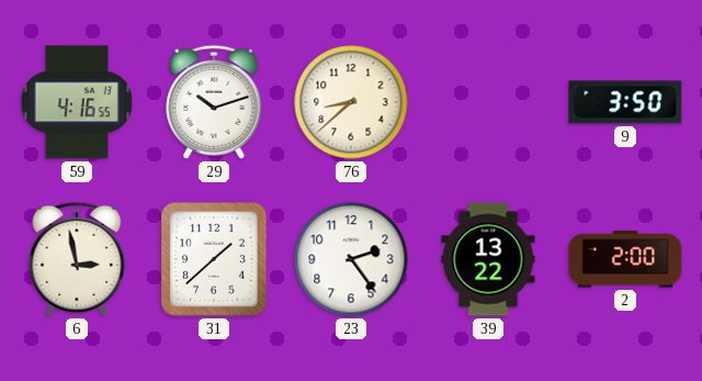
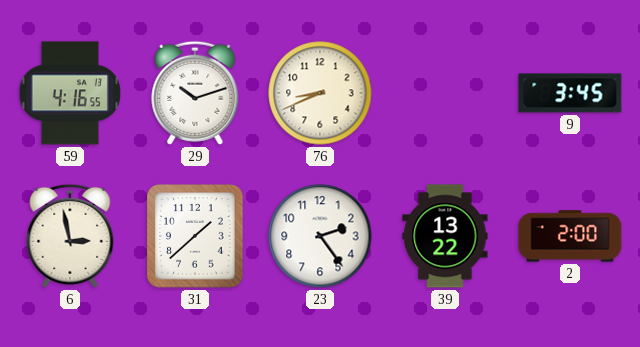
76: 8:38 -> 8:41
9: 3:50 -> 3:45
